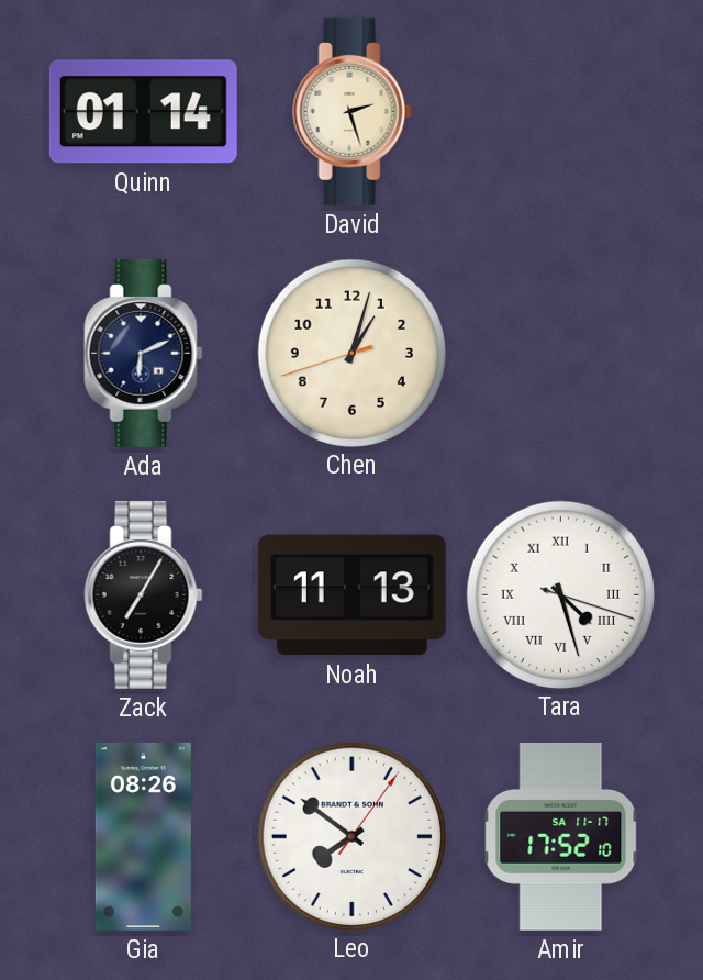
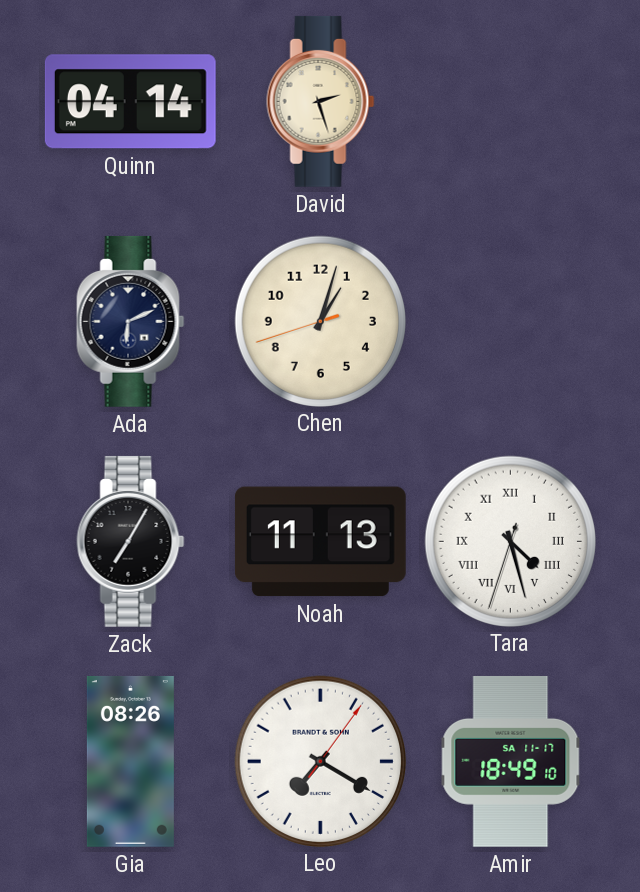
Quinn: 01:14 -> 04:14
Tara: 4:27:18 -> 4:27:33
Leo: 7:51 -> 7:20
Amir: 17:52 -> 18:49
